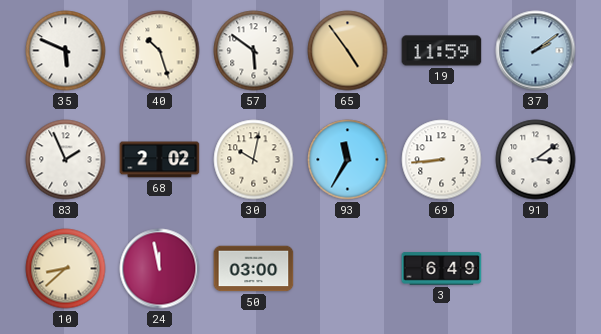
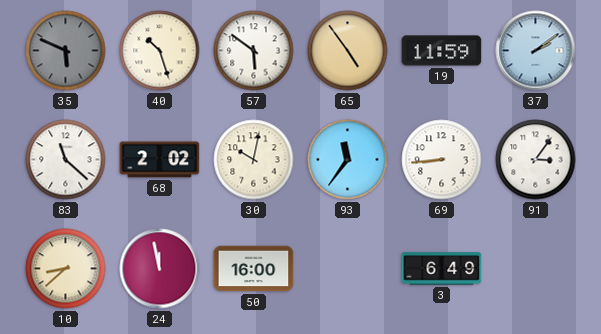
35 dial: white -> grey
83: 1:56 -> 11:22
93: 11:35 -> 11:36
91: 3:09 -> 3:06
50: 03:00 -> 16:00
